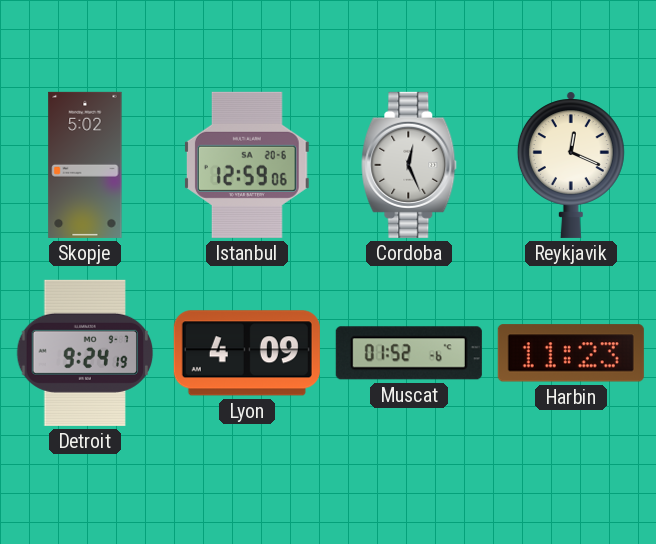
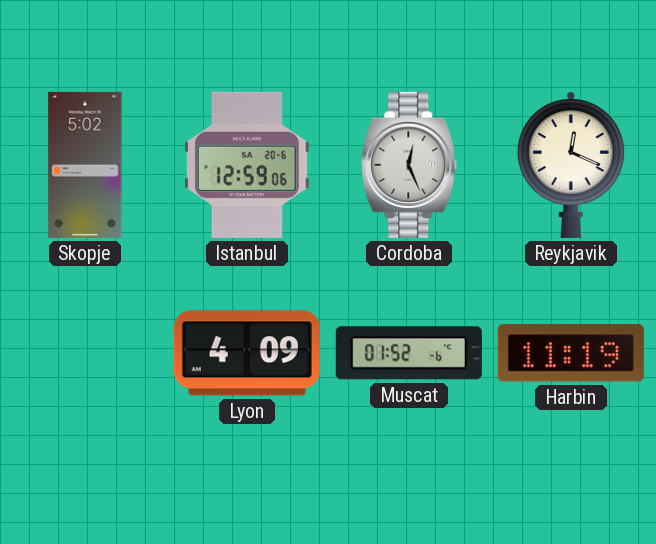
Detroit: 9:24 -> none
Harbin: 11:23 -> 11:19
